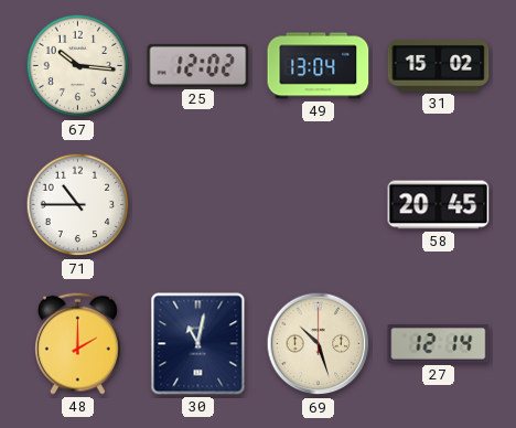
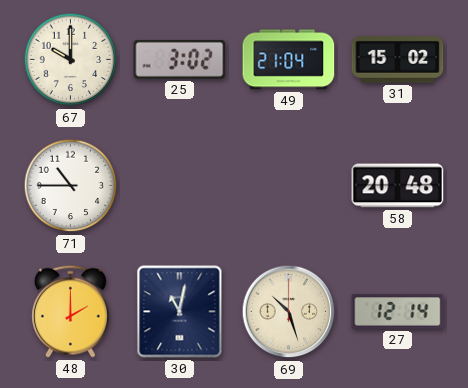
67: 10:16 -> 10:00
25: 12:02 -> 3:02
49: 13:04 -> 21:04
58: 20:45 -> 20:48
